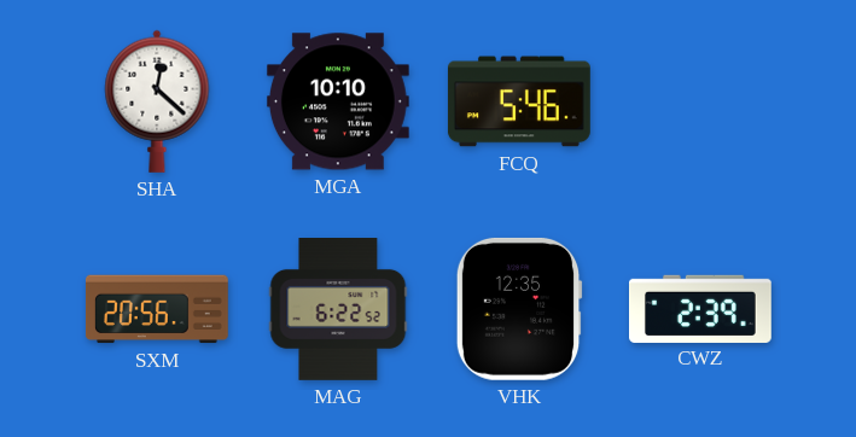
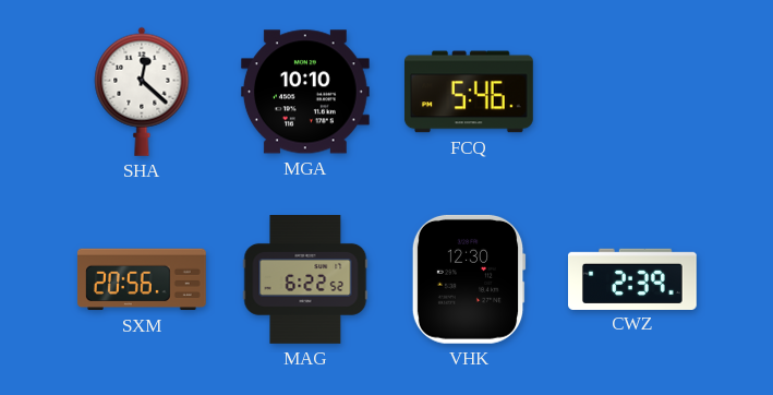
VHK: 12:35 -> 12:30
